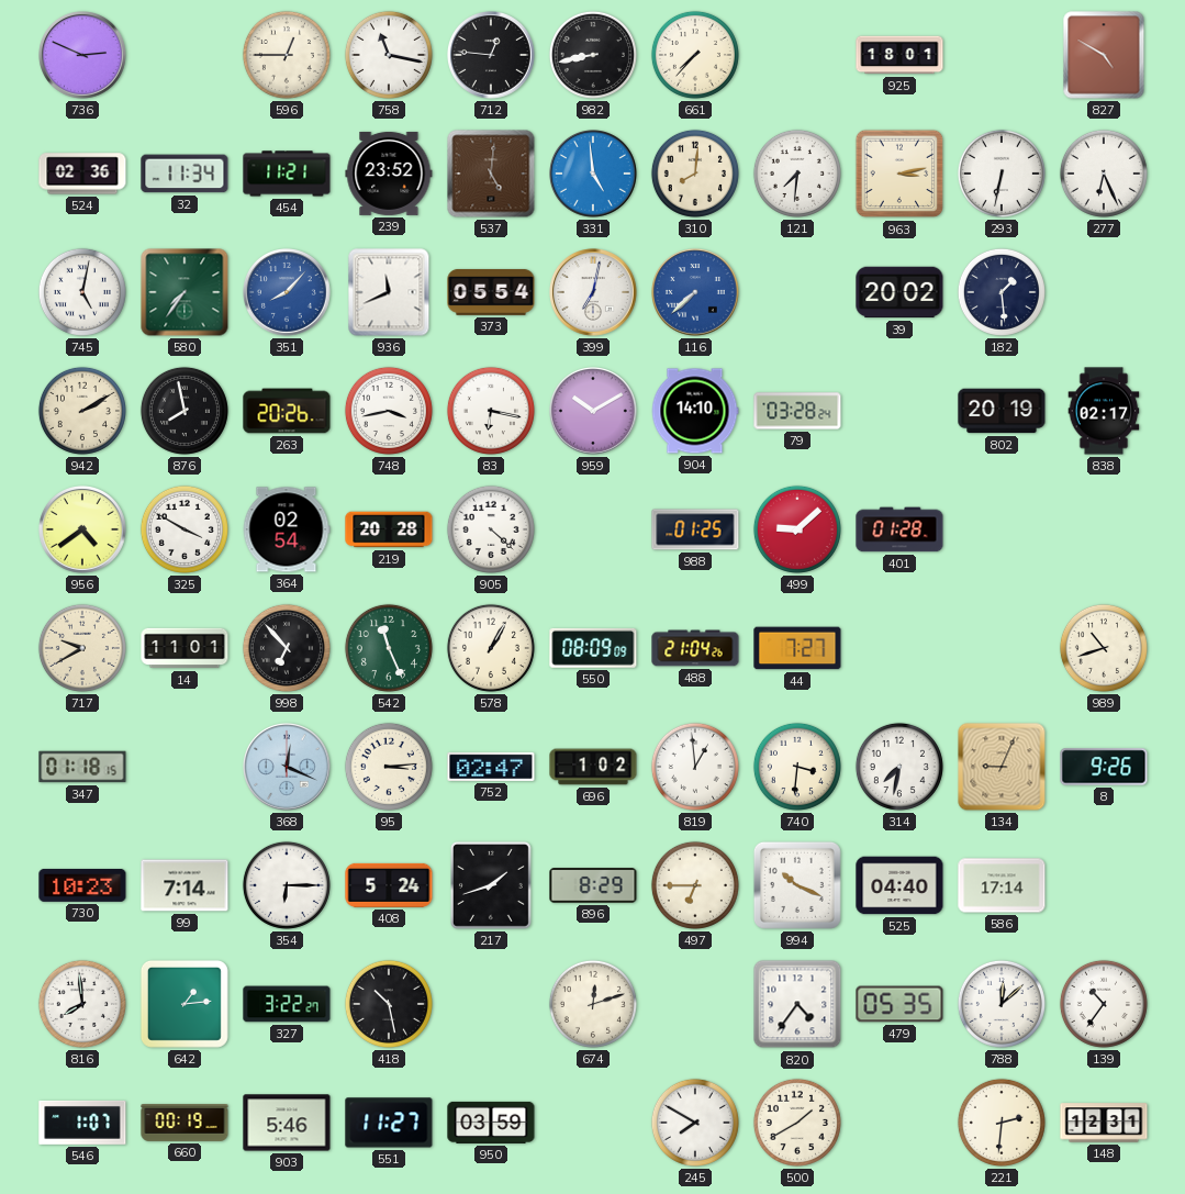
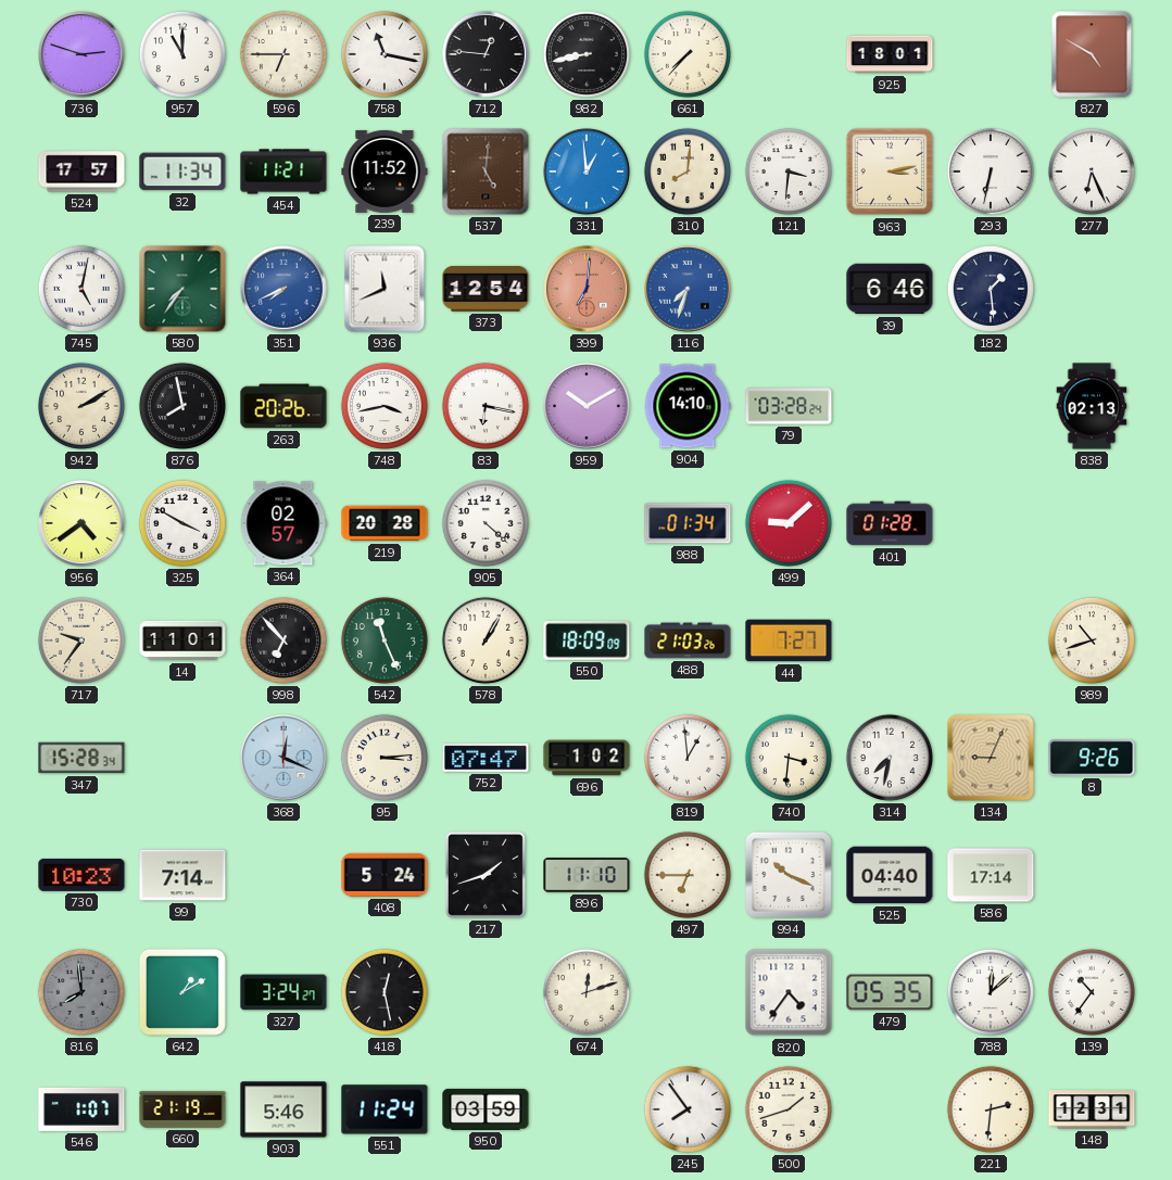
736: 2:49 -> 2:48
957: none -> 11:00
596: 12:45 -> 6:45
524: 02:36 -> 17:57
239: 23:52 -> 11:52
331: 4:59 -> 12:59
121: 7:31 -> 3:31
351: 8:07 -> 7:41
373: 05:54 -> 12:54
399: 7:02 -> 7:01
399 dial: white -> salmon
116: 7:38 -> 7:33
39: 20:02 -> 6:46
802: 20:19 -> none
838: 02:17 -> 02:13
364: 02:54 -> 02:57
988: 01:25 -> 01:34
717: 9:40 -> 9:36
550: 08:09 -> 18:09
488: 21:04 -> 21:03
347: 01:18 -> 15:28
752: 02:47 -> 07:47
354: 6:15 -> none
896: 8:29 -> 11:10
816 dial: white -> grey
642: 1:14 -> 1:10
327: 3:22 -> 3:24
418: 10:28 -> 12:28
660: 00:19 -> 21:19
551: 11:27 -> 11:24
245: 7:50 -> 7:54
500: 1:40 -> 1:42
